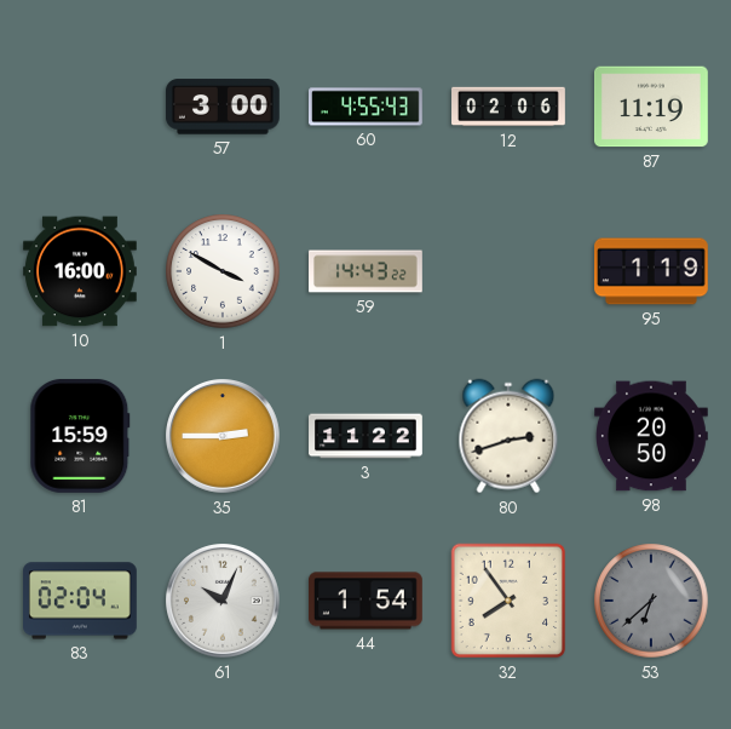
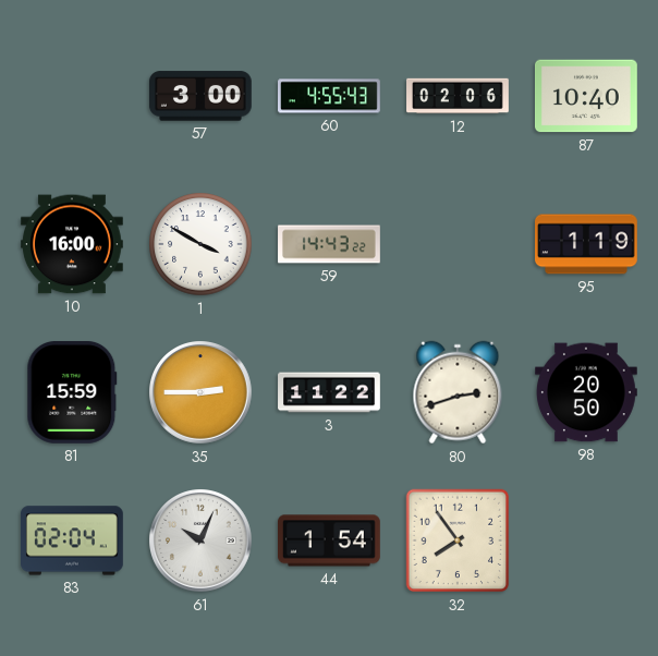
87: 11:19 -> 10:40
53: 6:38 -> none
